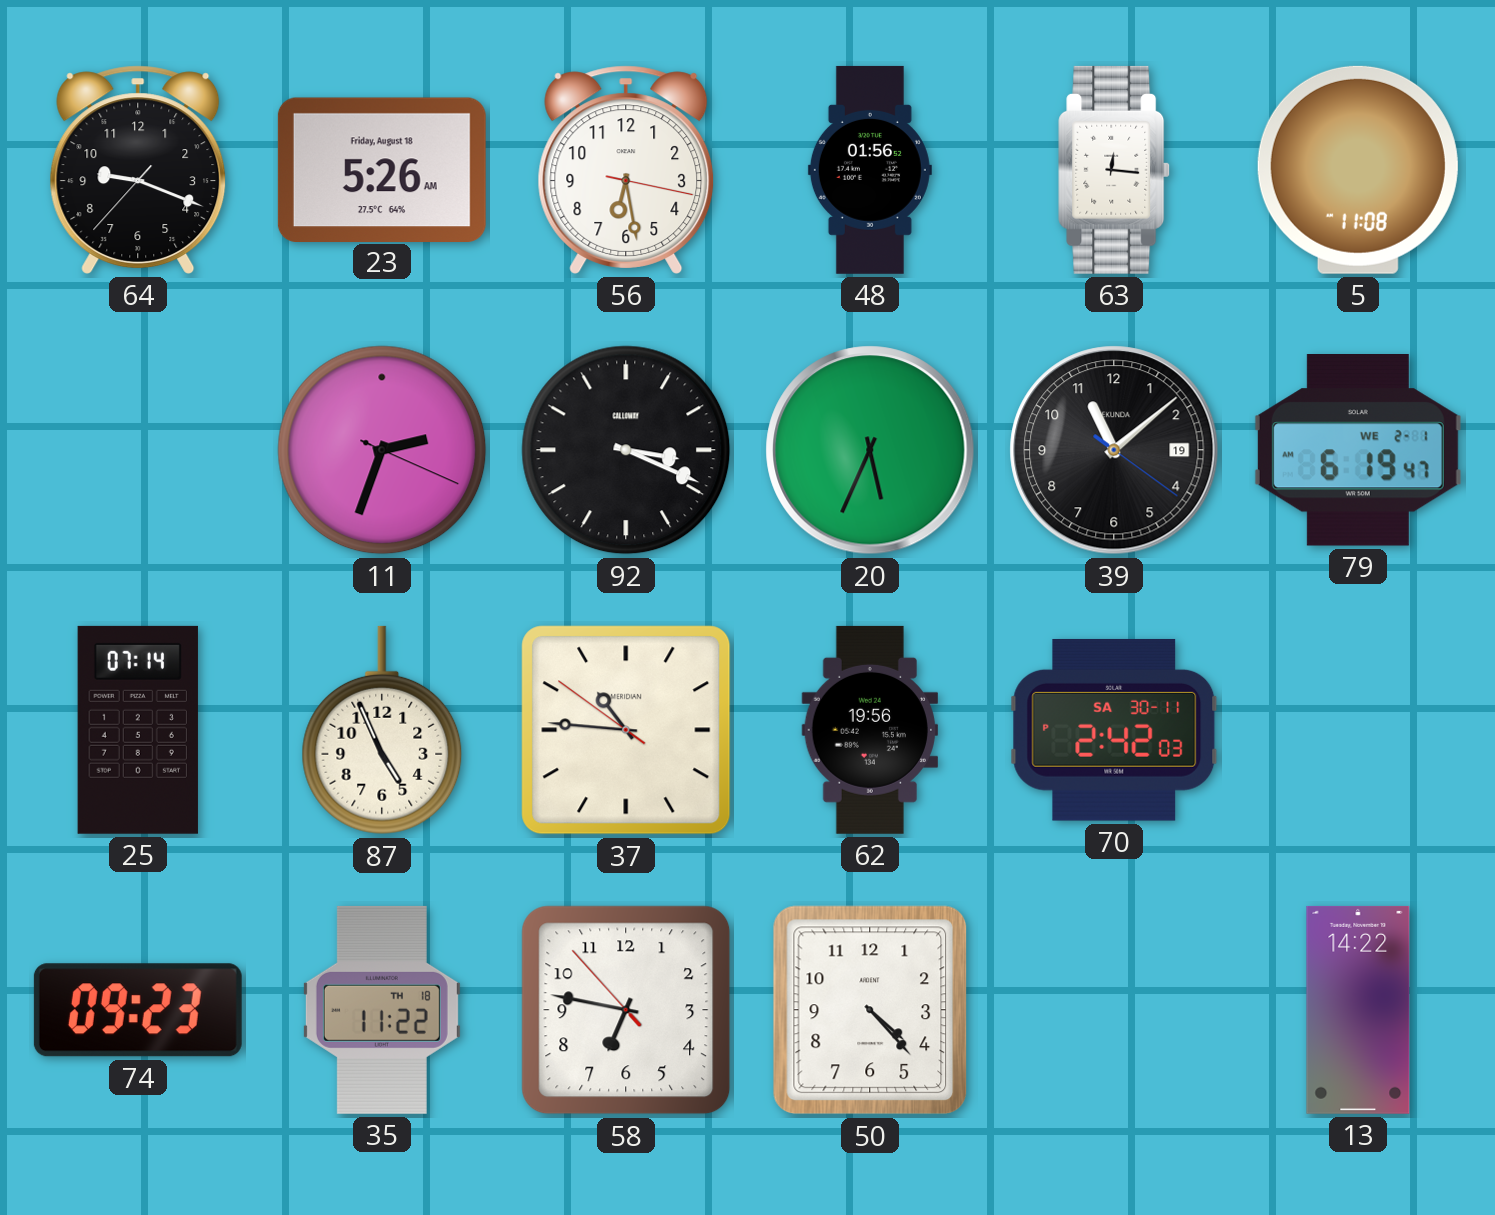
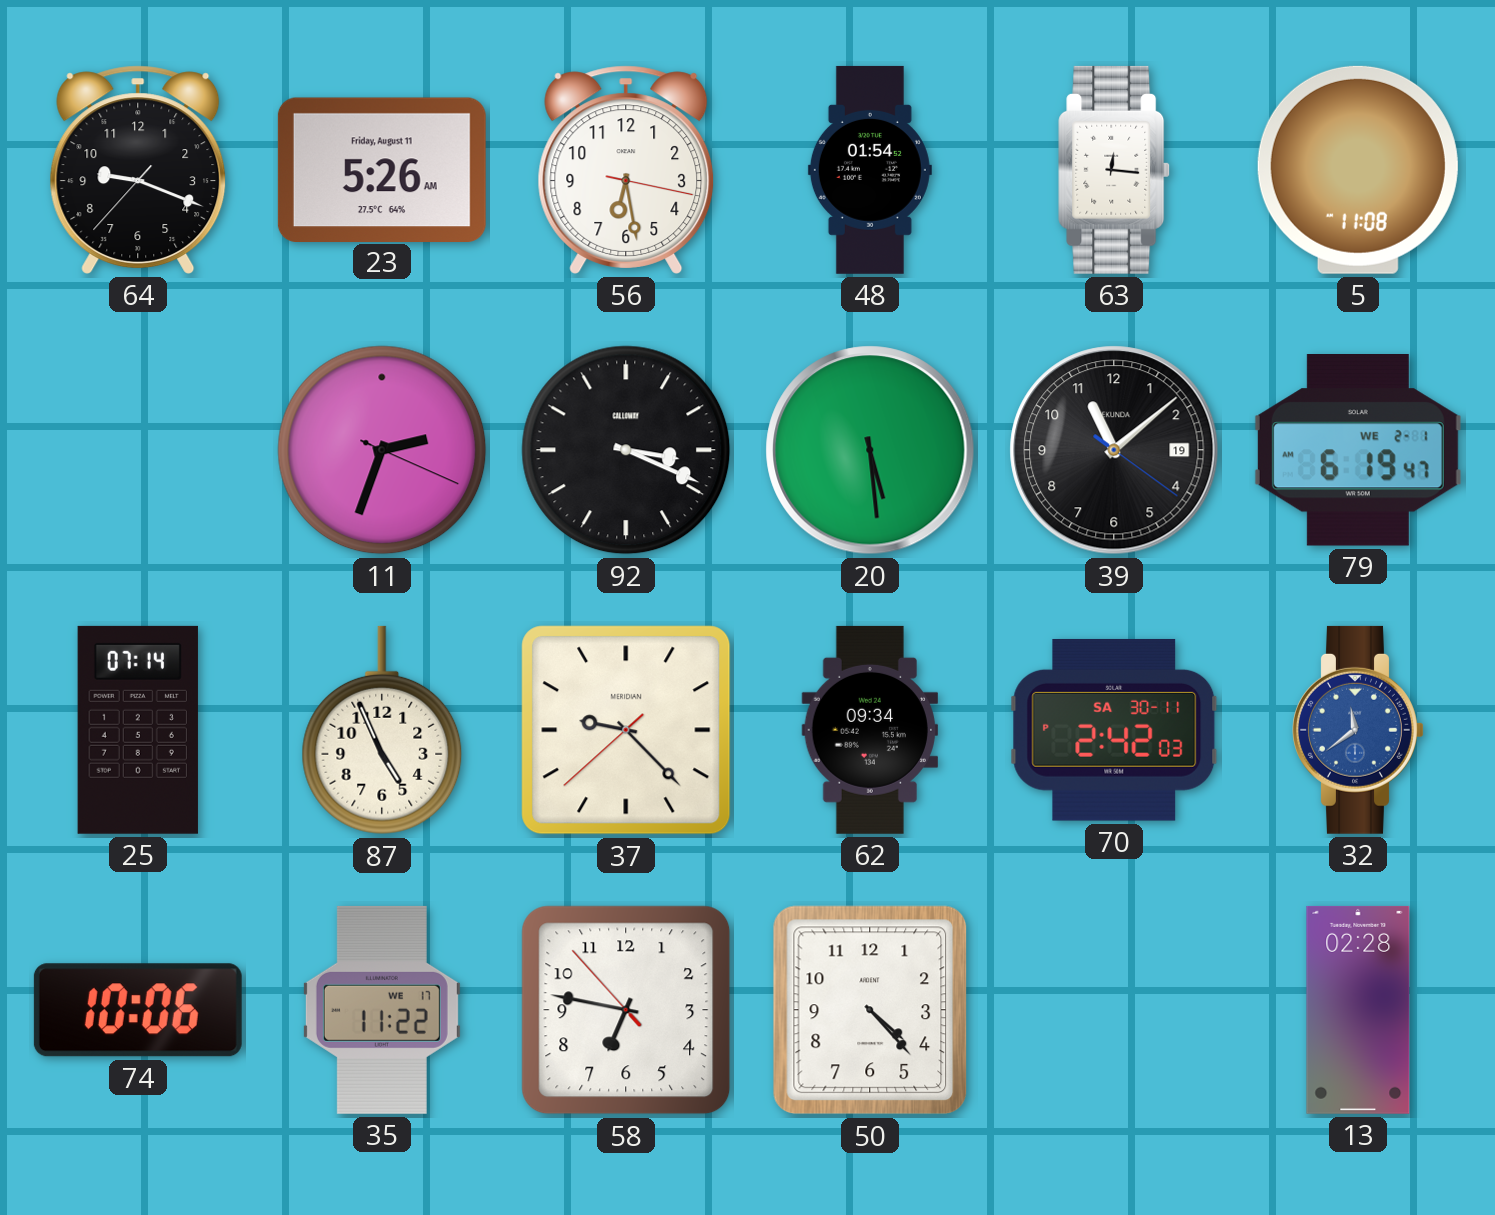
23 date: Friday, August 18 -> Friday, August 11
48: 01:56 -> 01:54
20: 5:34 -> 5:29
37: 10:45 -> 9:22
62: 19:56 -> 09:34
32: none -> 11:39
74: 09:23 -> 10:06
35 date: TH 18 -> WE 17
13: 14:22 -> 02:28
